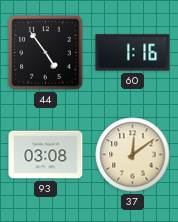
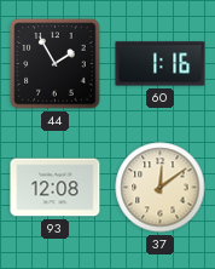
44: 4:54 -> 1:55
93: 03:08 -> 12:08
